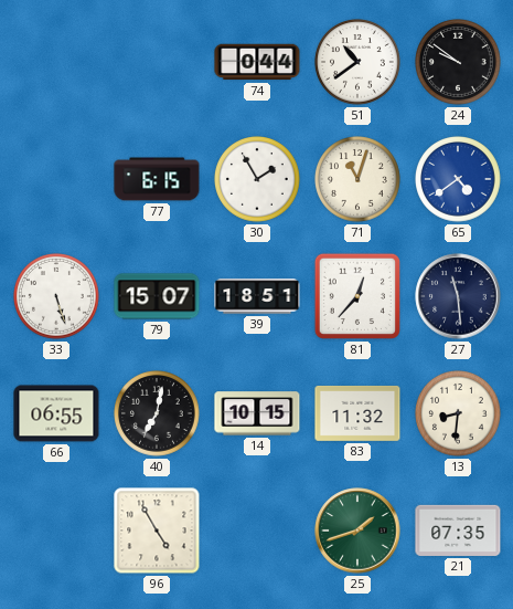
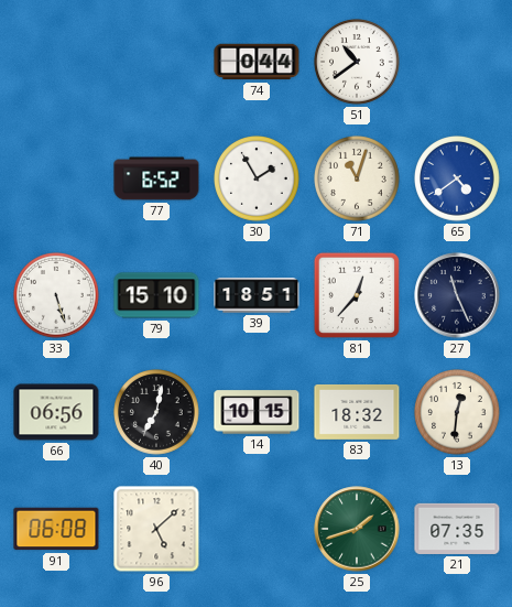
24: 9:51 -> none
77: 6:15 -> 6:52
79: 15:07 -> 15:10
27: 11:29 -> 11:26
66: 06:55 -> 06:56
83: 11:32 -> 18:32
13: 8:31 -> 12:31
91: none -> 06:08
96: 4:55 -> 5:08
